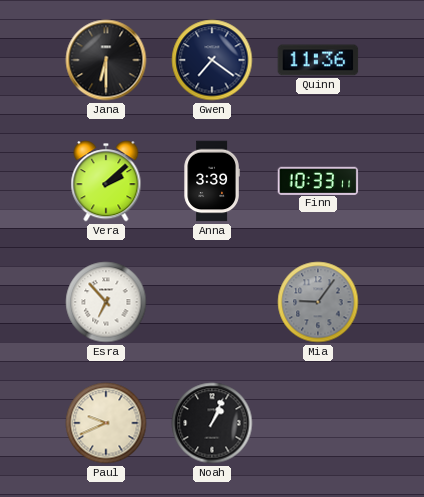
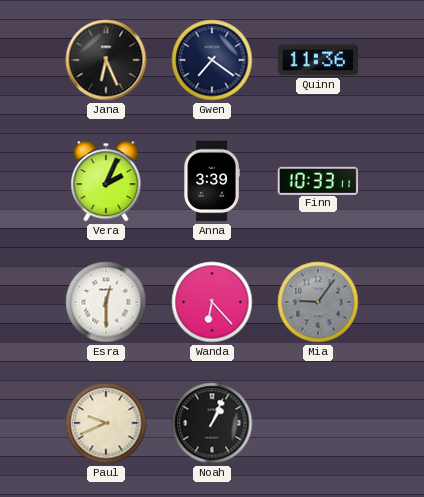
Jana: 6:30 -> 6:26
Vera: 2:08 -> 2:04
Esra: 6:53 -> 12:30
Wanda: none -> 6:23
